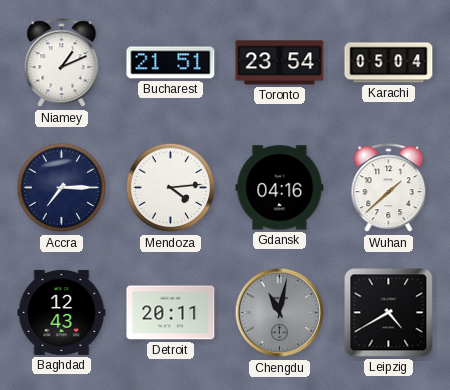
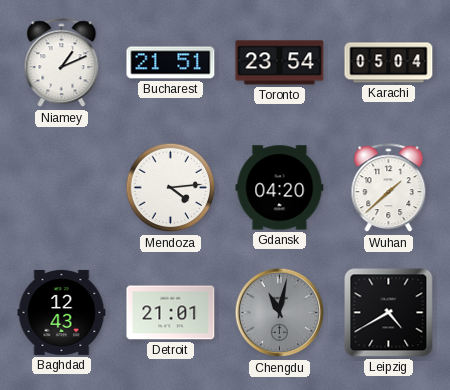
Accra: 7:15 -> none
Gdansk: 04:16 -> 04:20
Detroit: 20:11 -> 21:01
